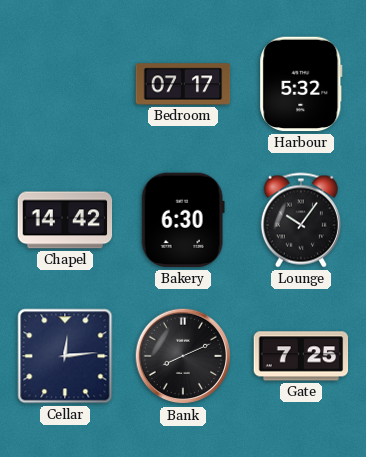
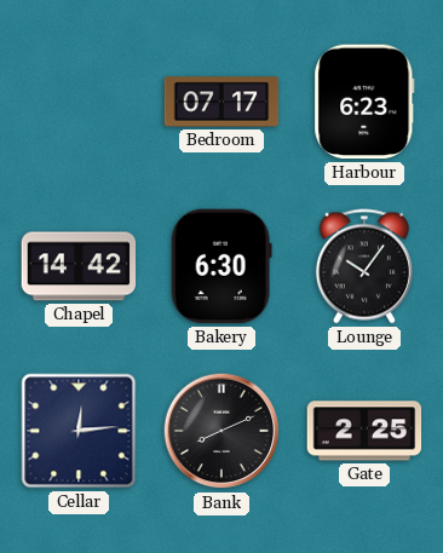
Harbour: 5:32 -> 6:23
Gate: 7:25 -> 2:25
